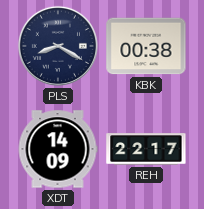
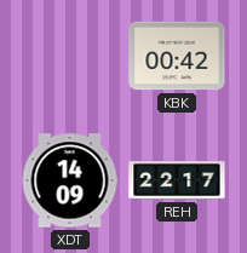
PLS: 8:20 -> none
KBK: 00:38 -> 00:42
